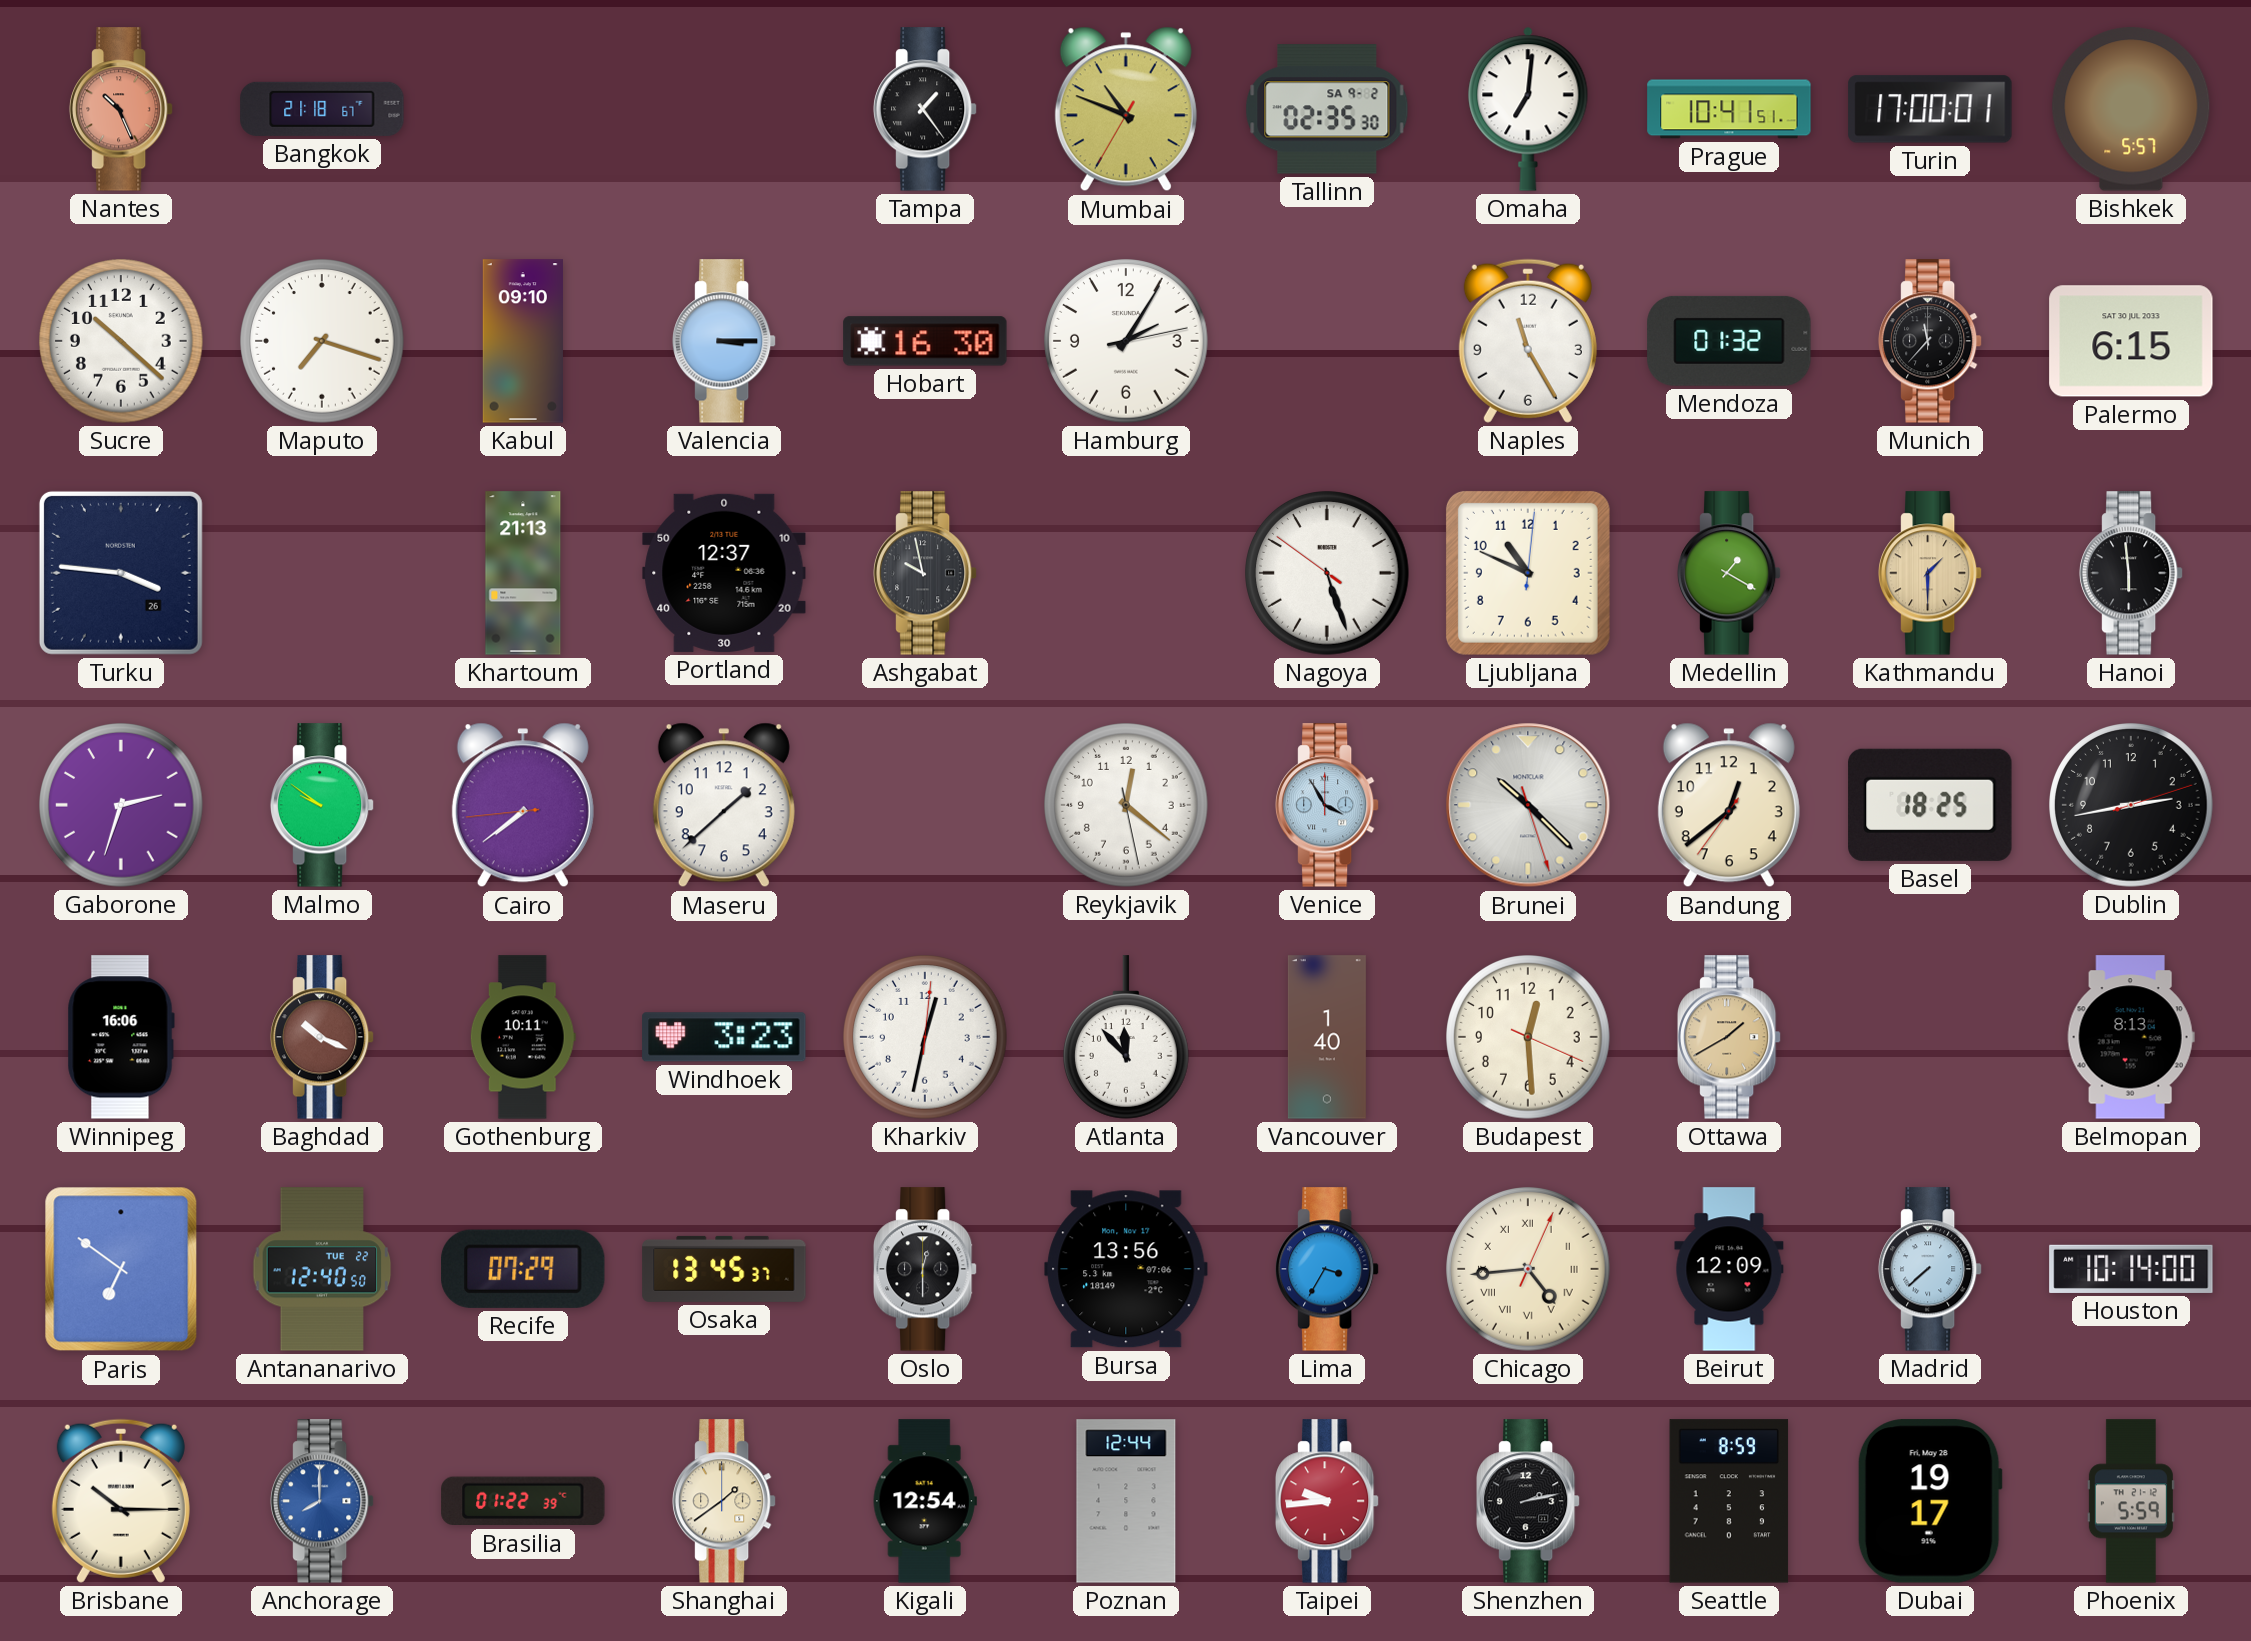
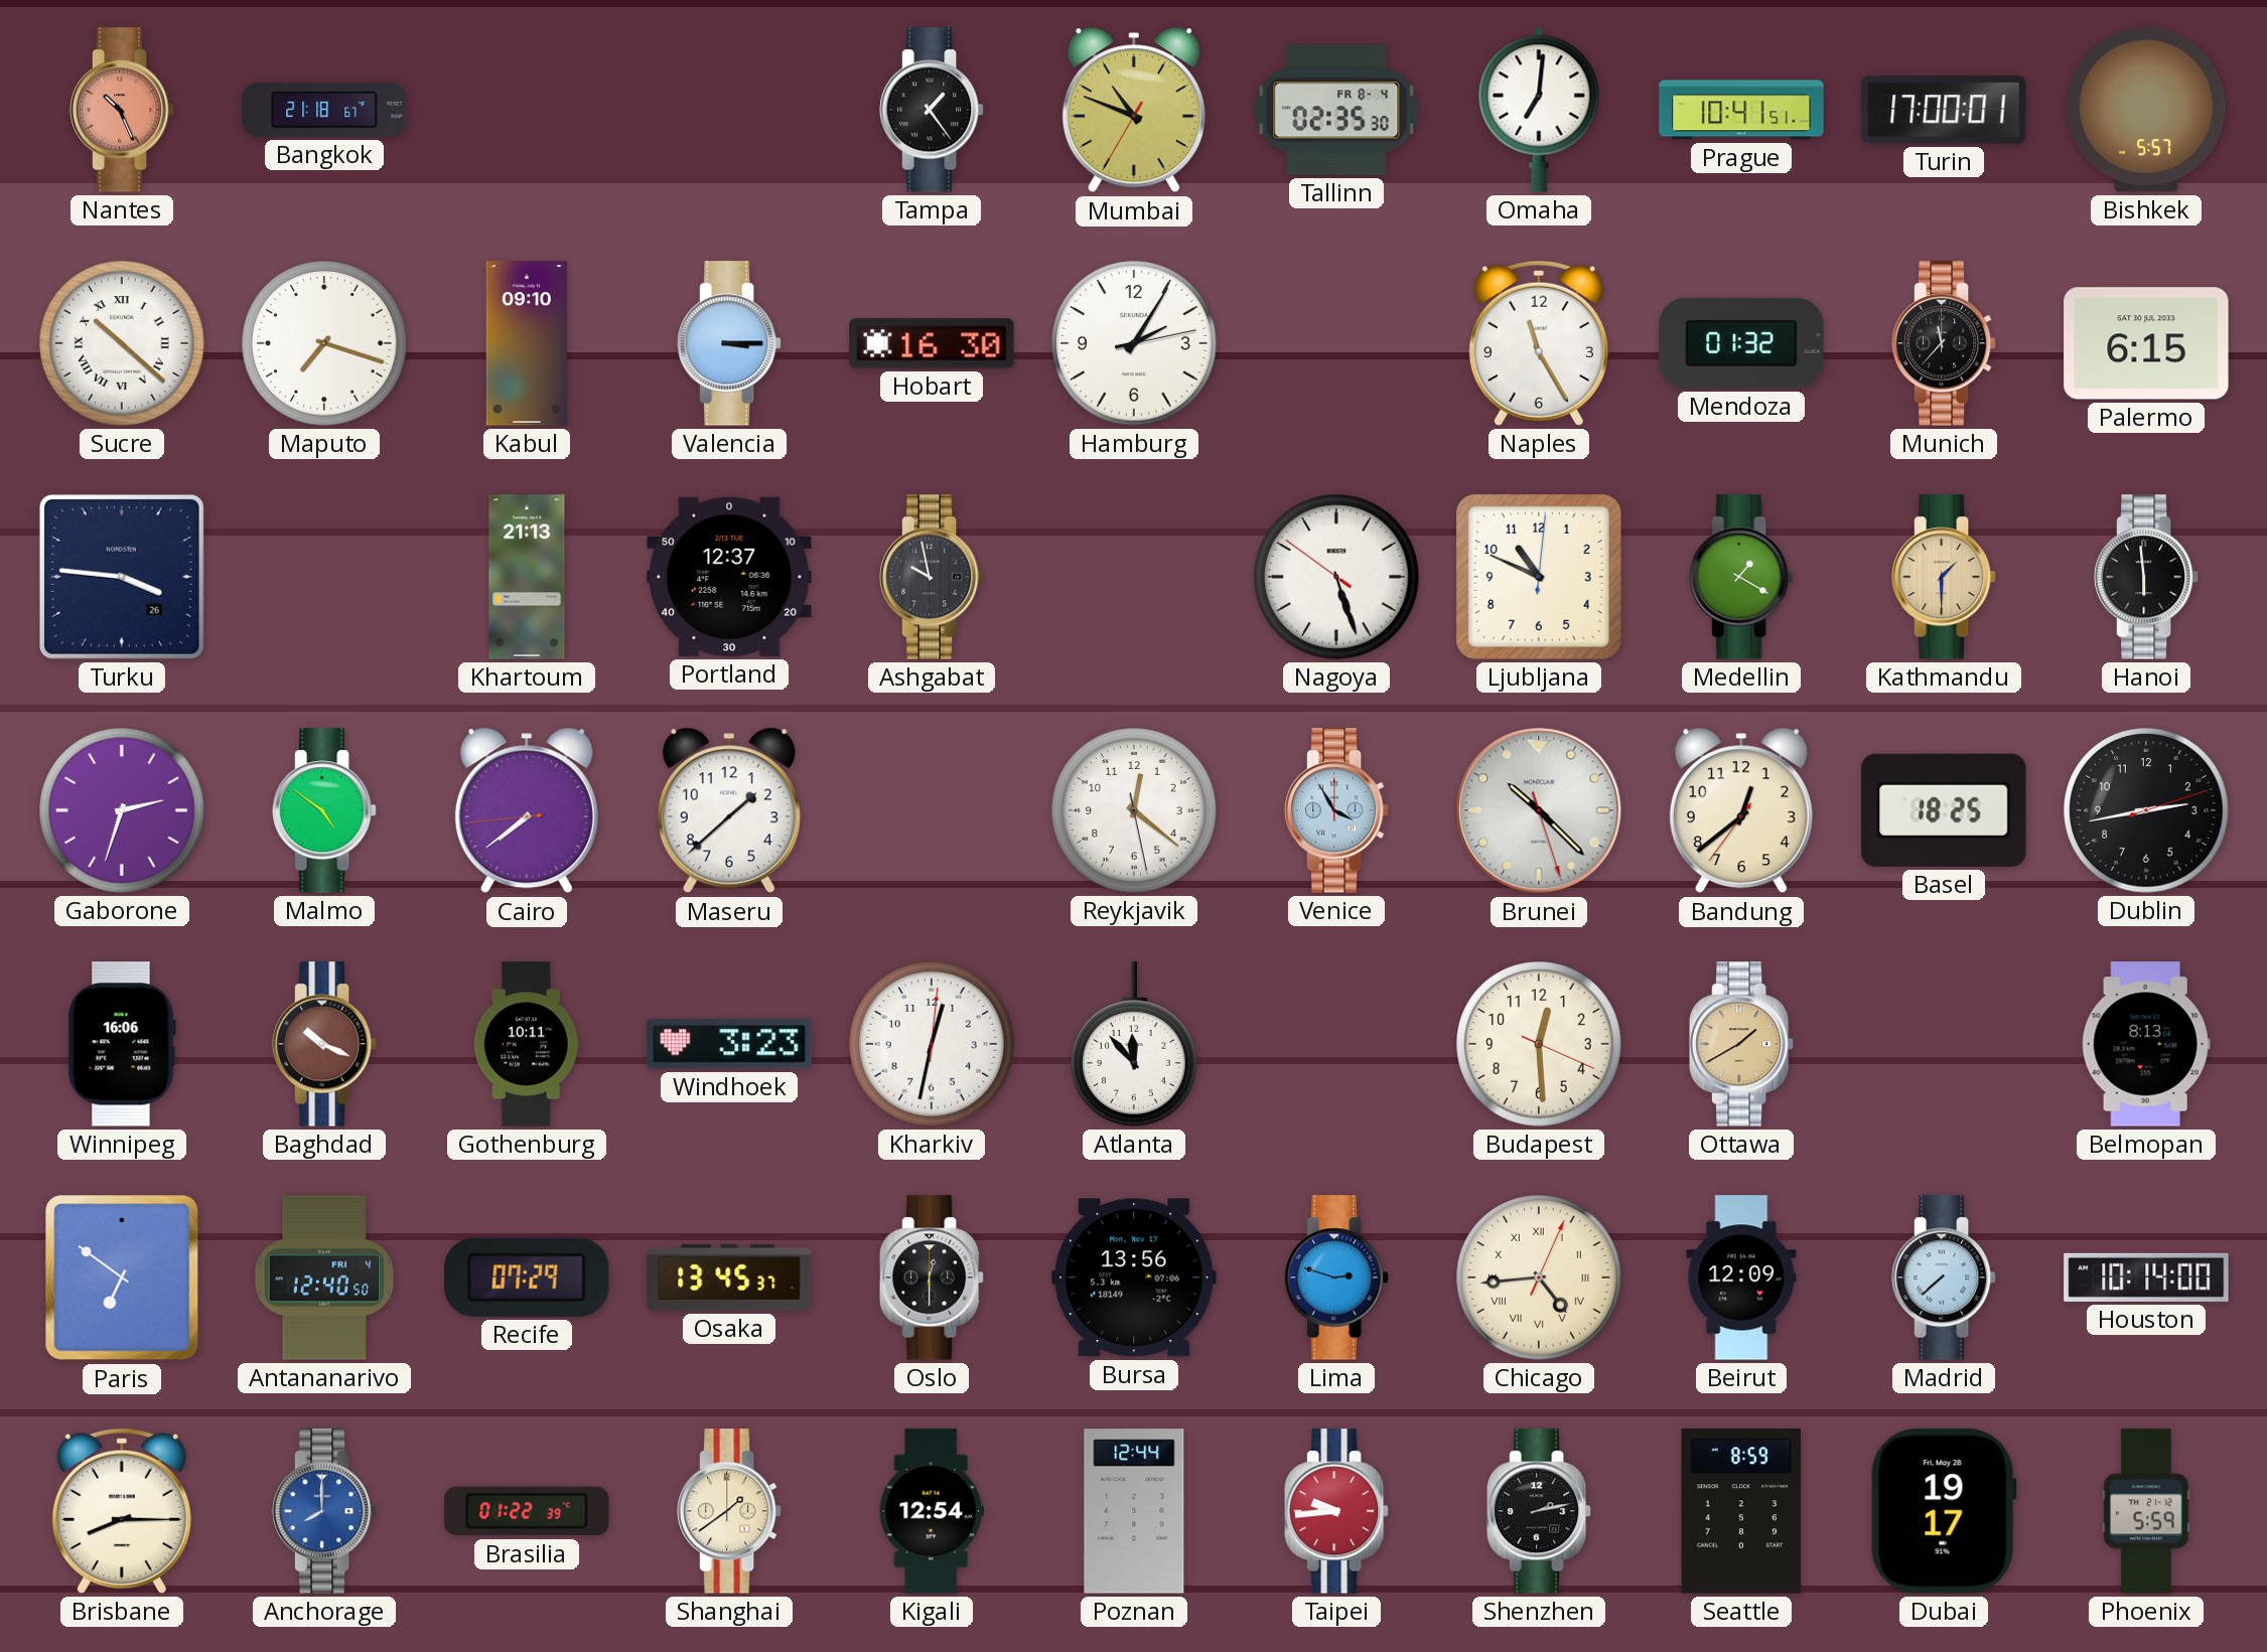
Tallinn date: SA 9-2 -> FR 8-4
Sucre numerals: Arabic -> Roman
Malmo: 9:51 -> 4:51
Vancouver: 1:40 -> none
Antananarivo date: TUE 22 -> FRI 4
Lima: 3:35 -> 2:48
Brisbane: 10:15 -> 8:15
